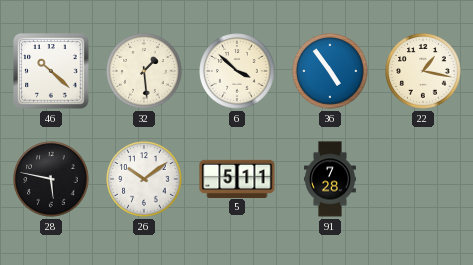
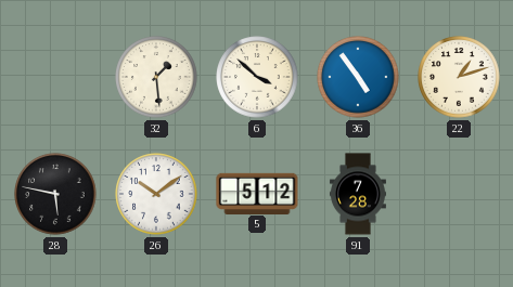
46: 10:22 -> none
22: 1:17 -> 1:12
5: 5:11 -> 5:12
